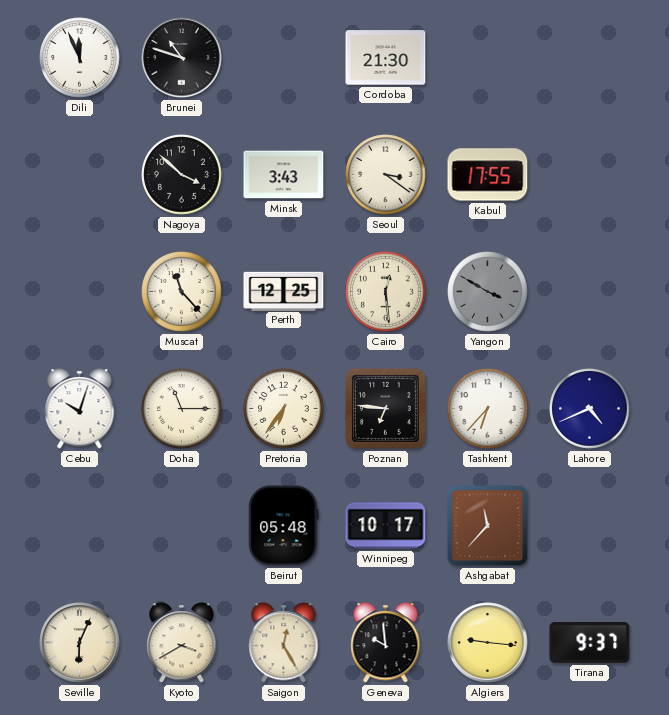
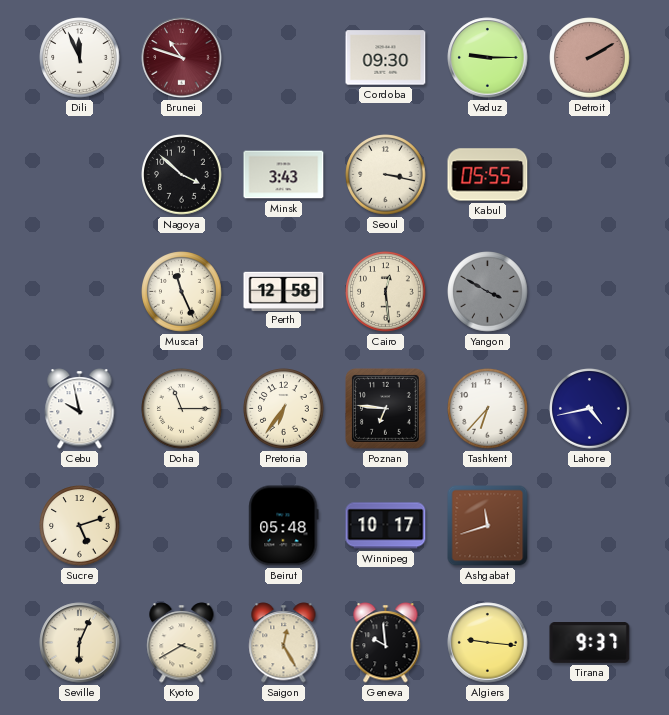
Brunei dial: black -> burgundy
Cordoba: 21:30 -> 09:30
Vaduz: none -> 9:15
Detroit: none -> 2:10
Seoul: 3:21 -> 3:17
Kabul: 17:55 -> 05:55
Muscat: 11:23 -> 11:26
Perth: 12:25 -> 12:58
Cebu: 10:03 -> 9:58
Lahore: 4:41 -> 4:43
Sucre: none -> 5:12
Ashgabat: 11:37 -> 11:42
